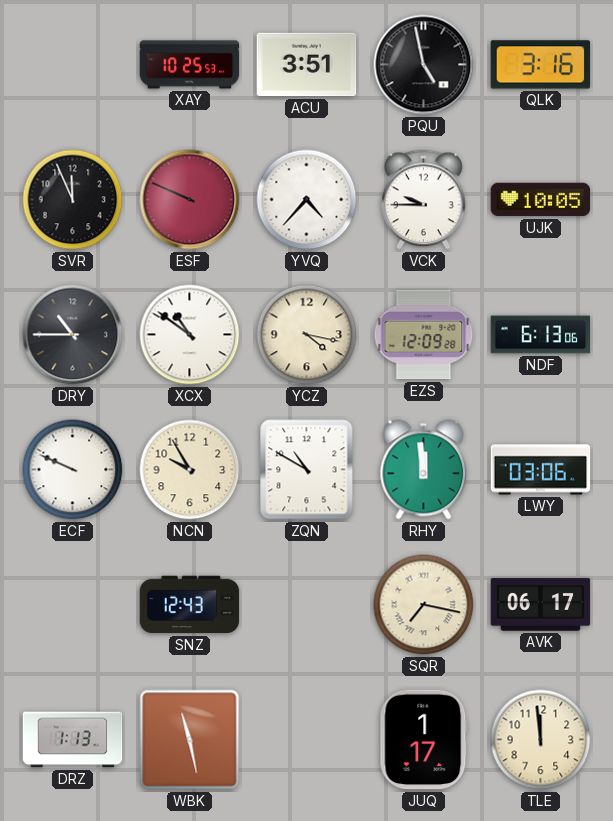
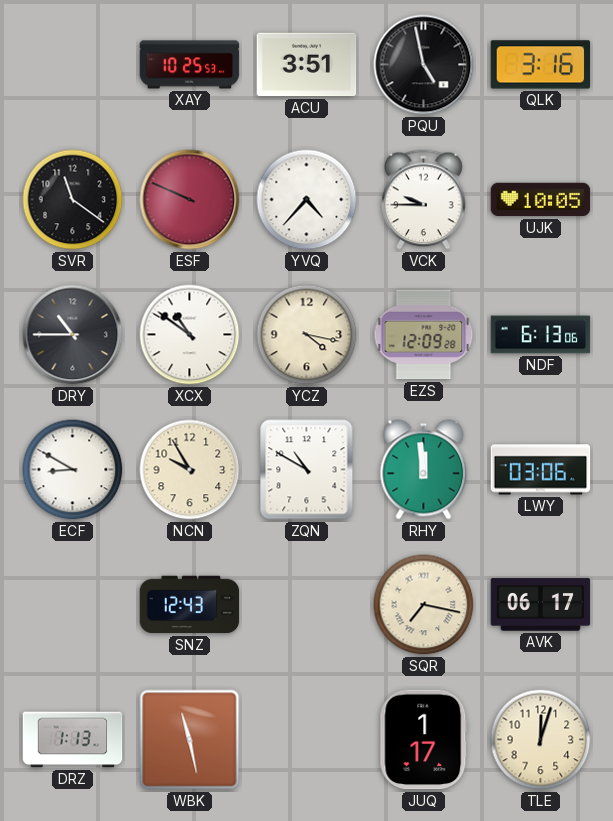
SVR: 11:56 -> 11:21
ECF: 9:49 -> 8:50
TLE: 11:59 -> 12:03
